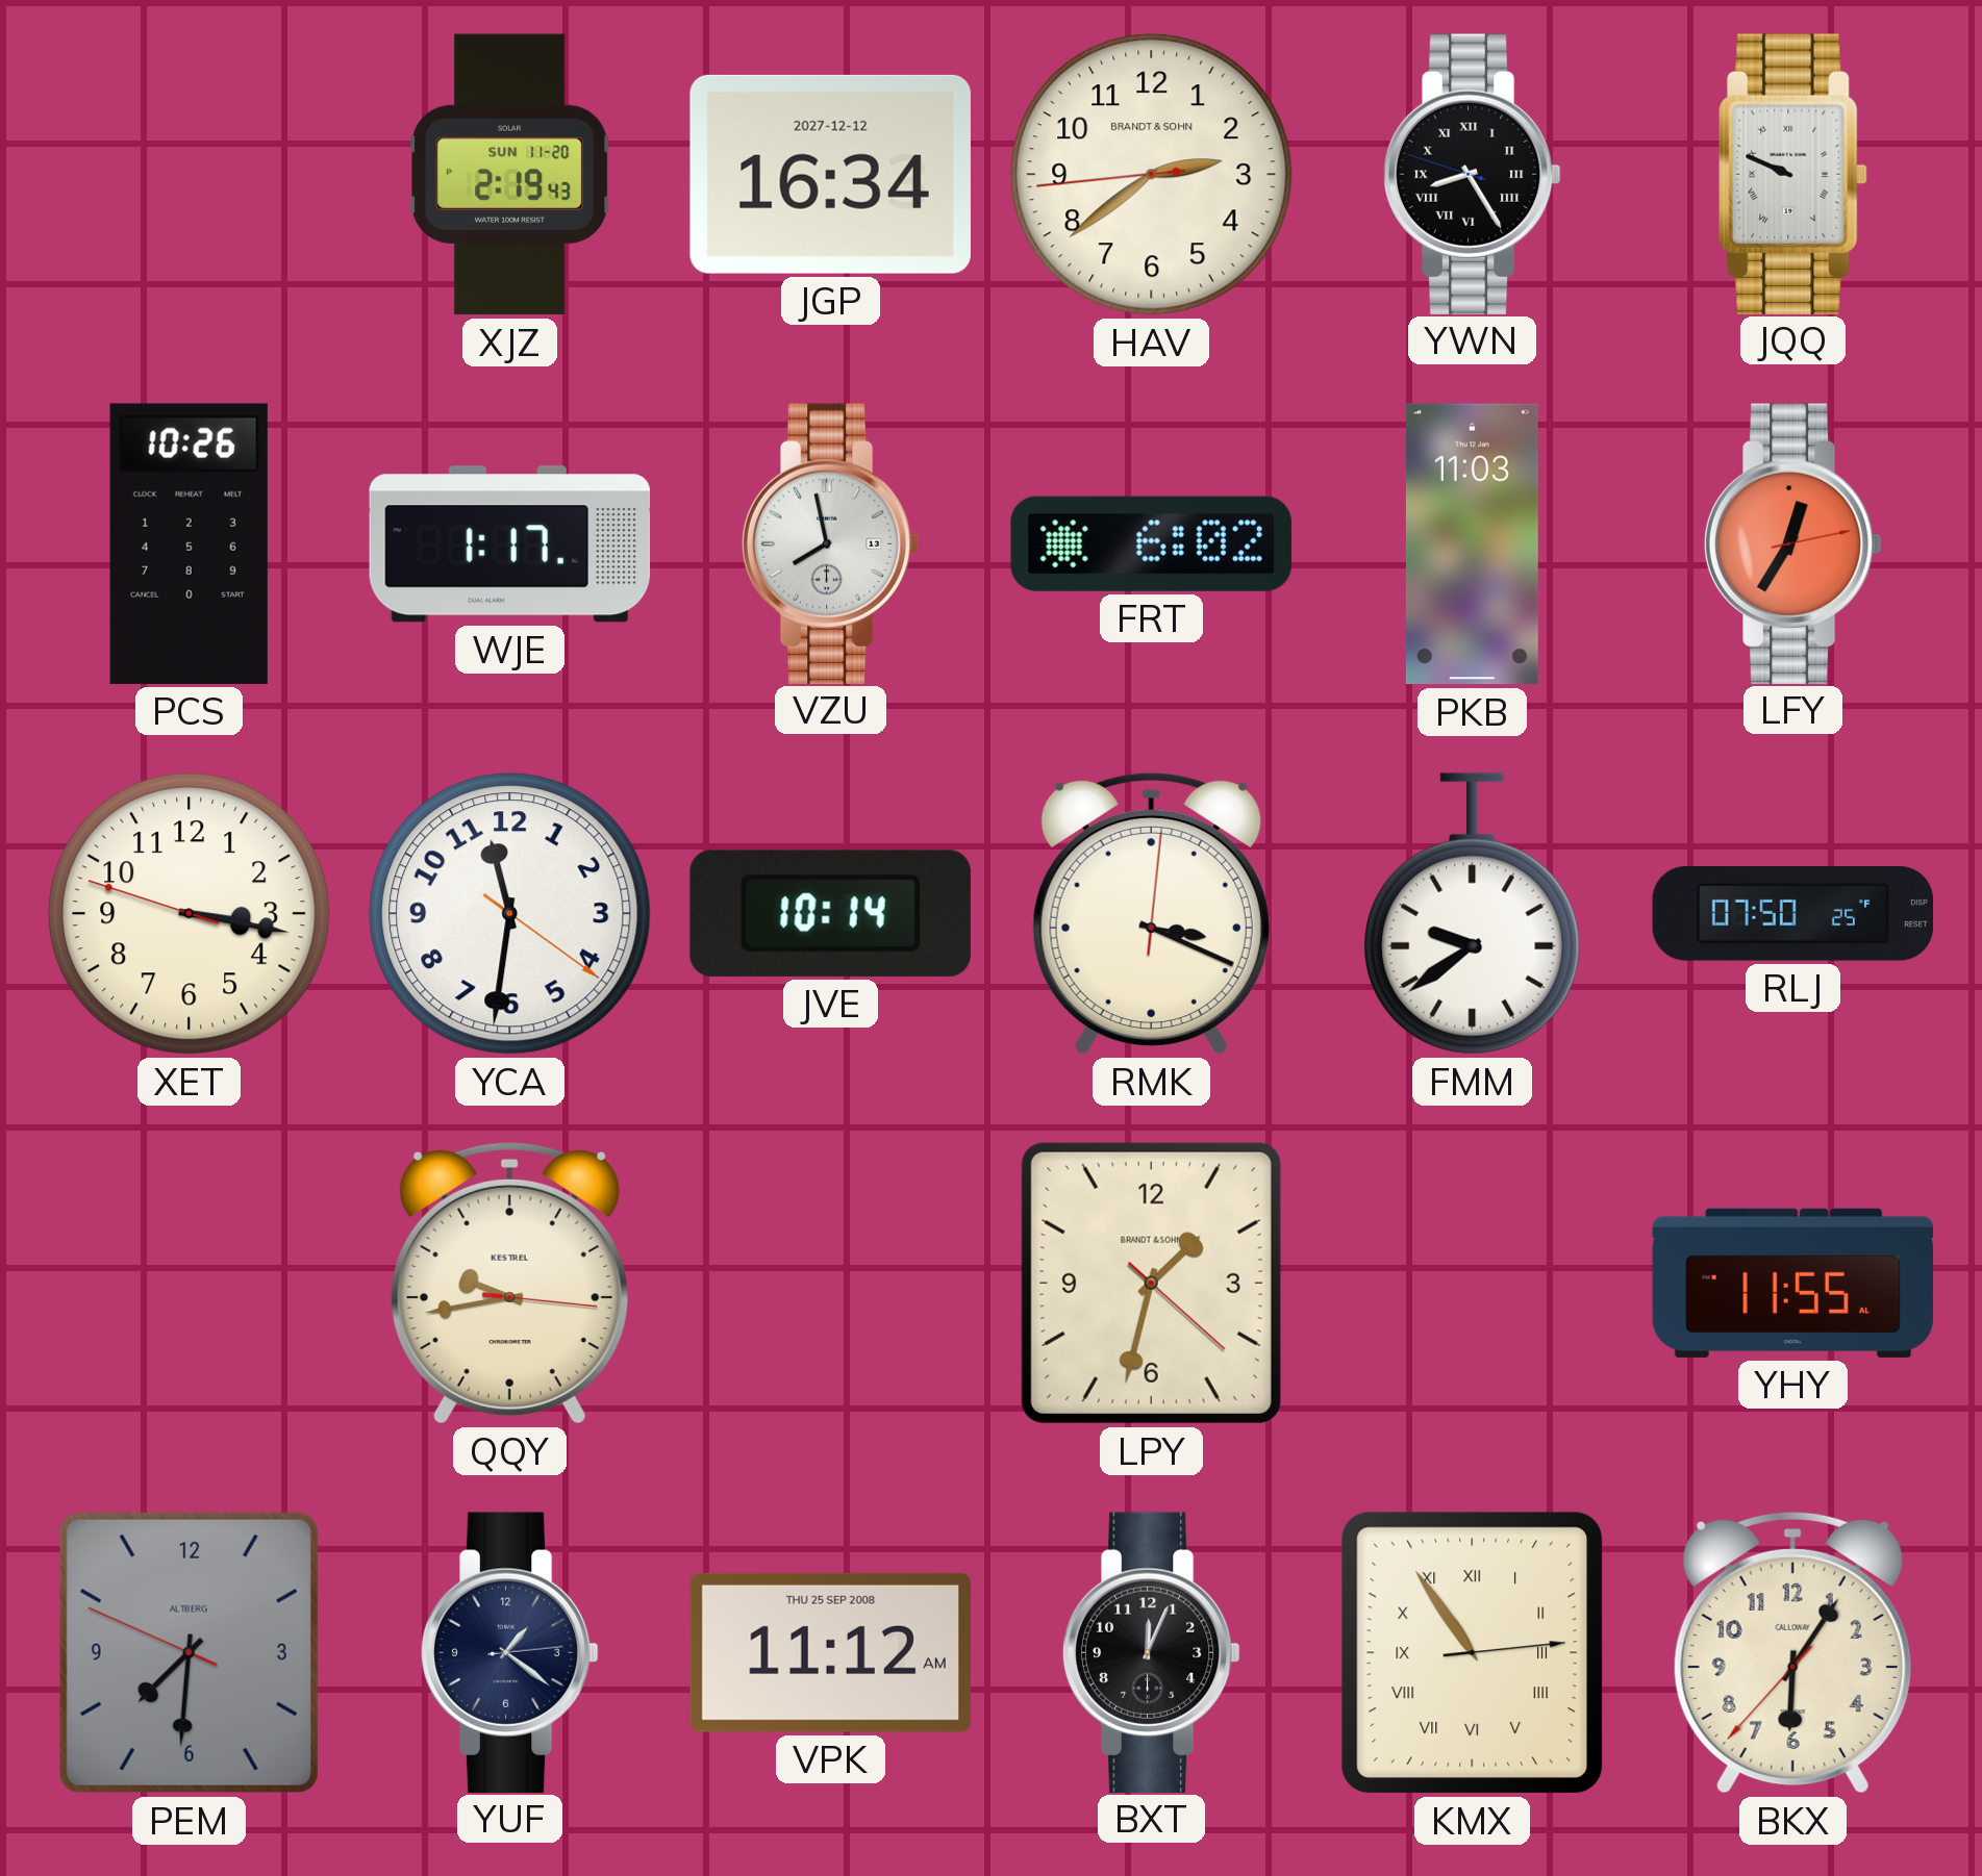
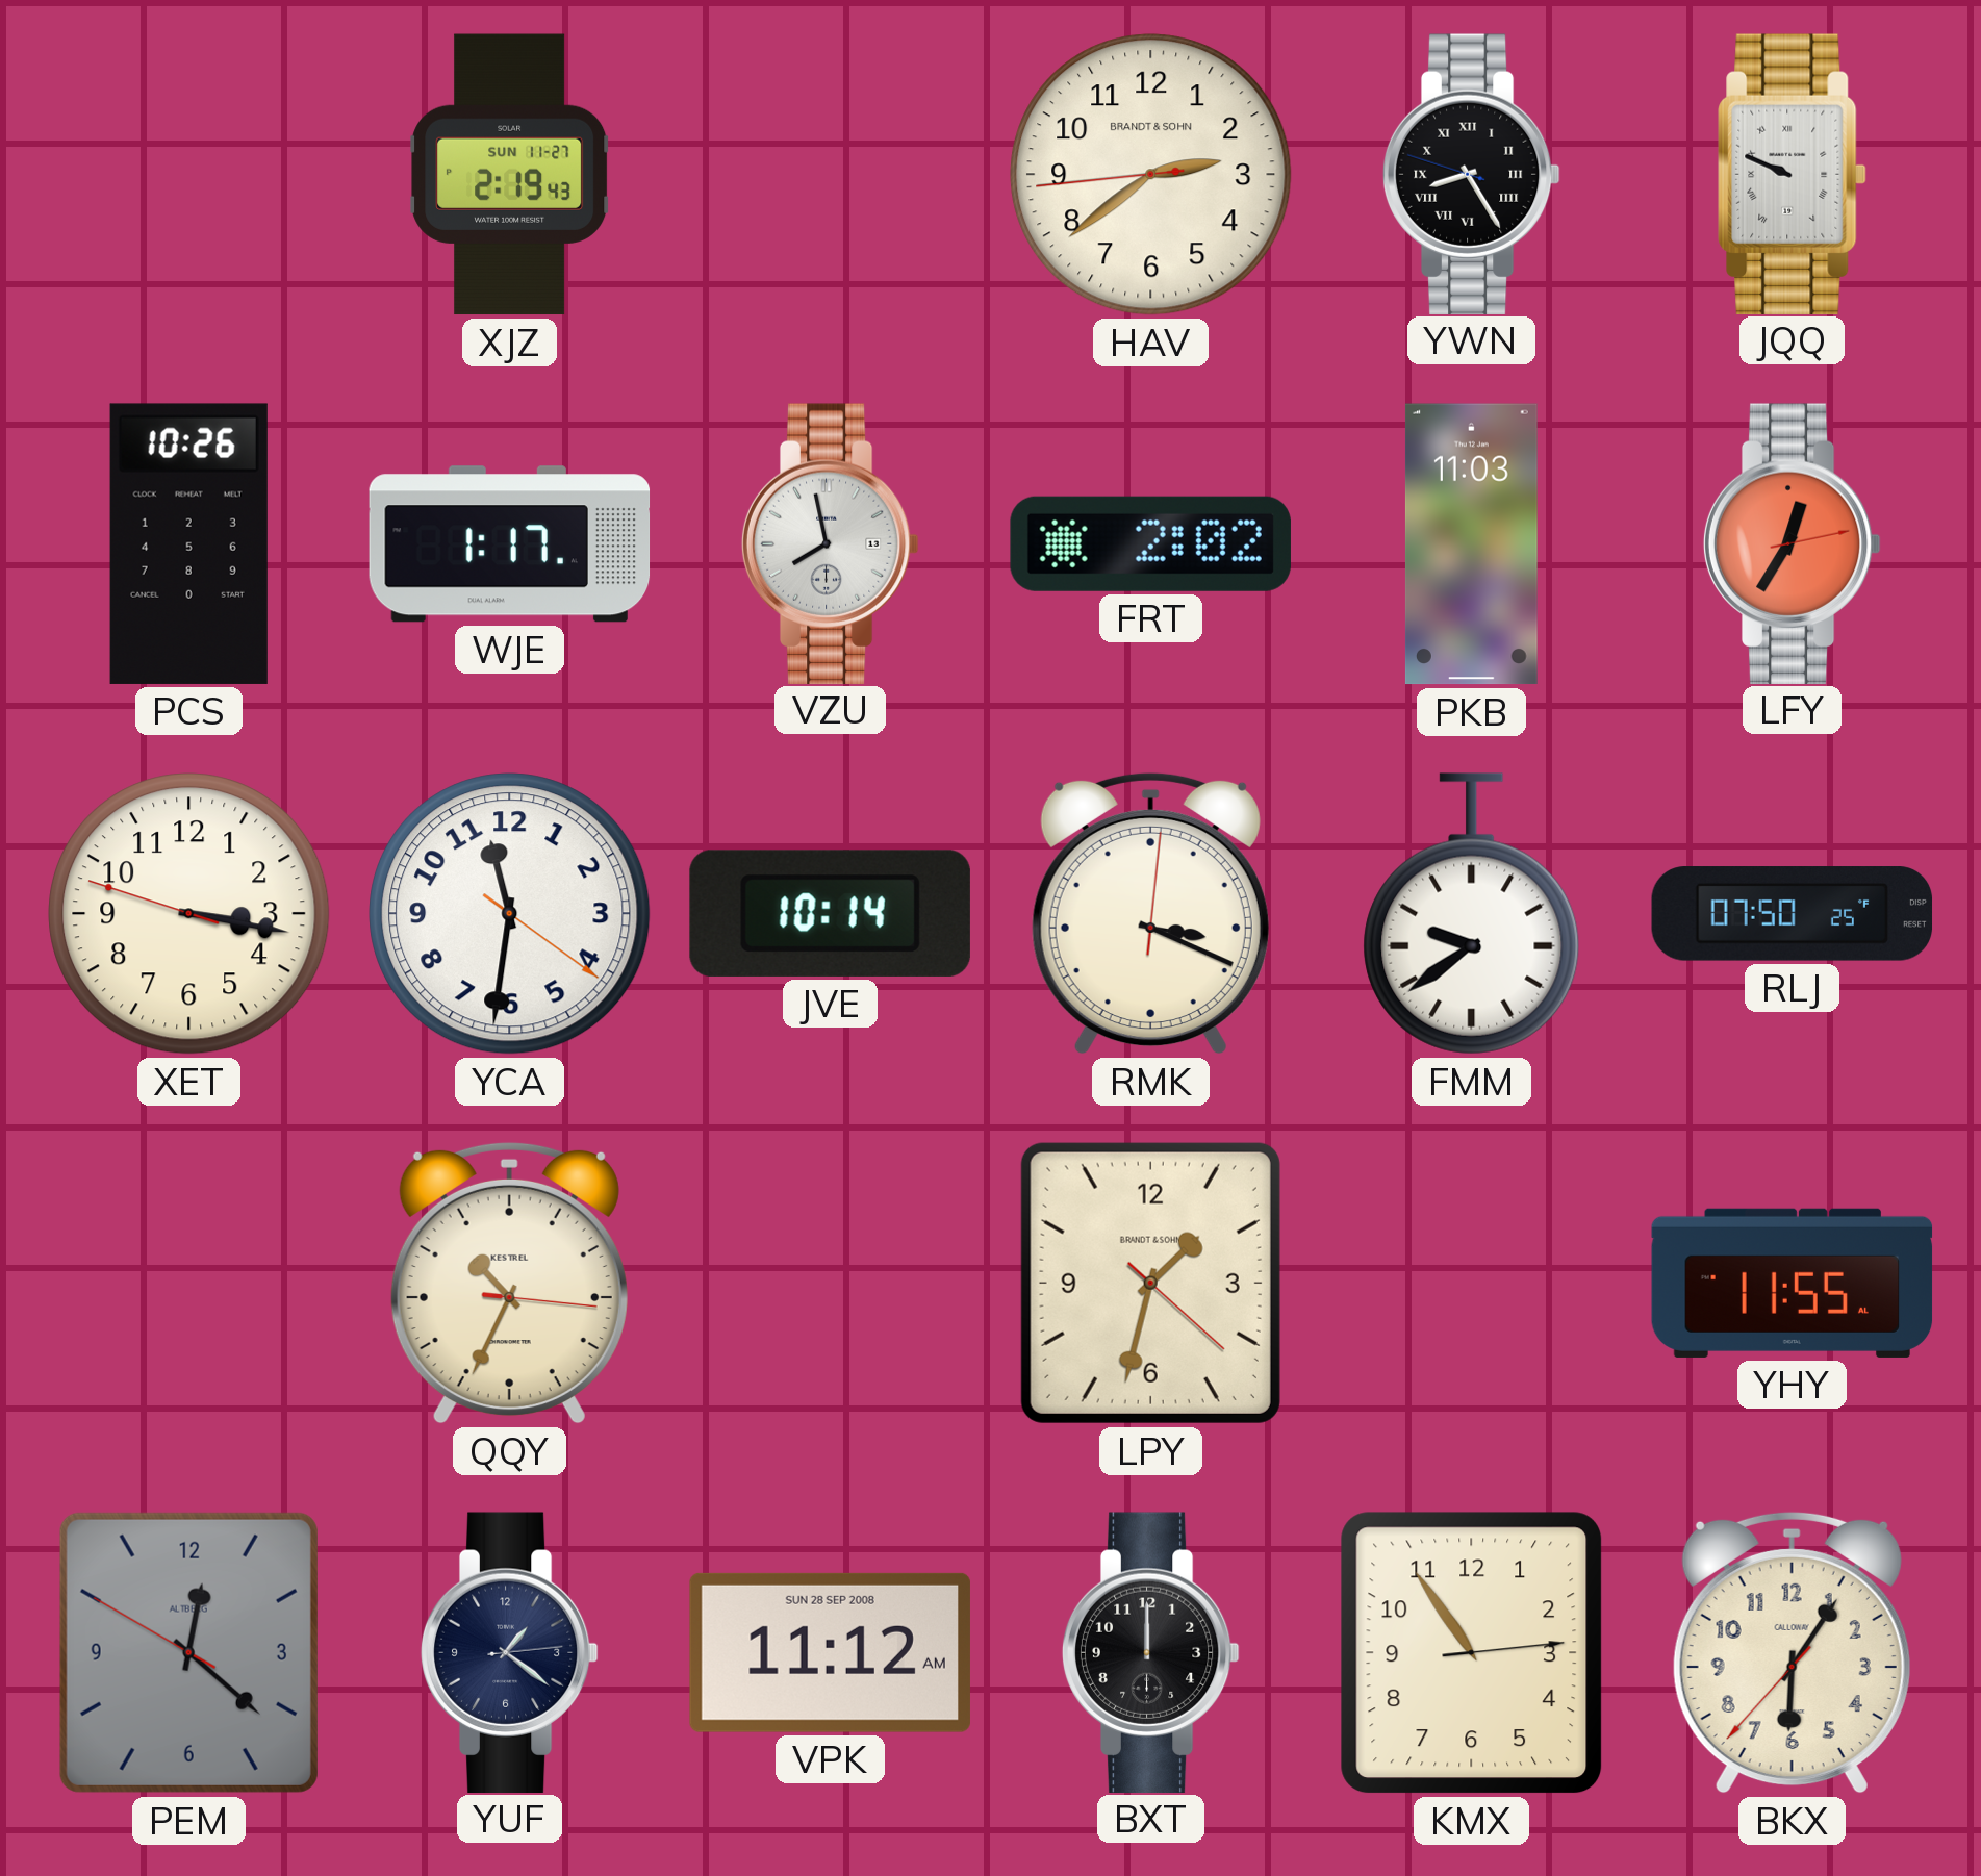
XJZ date: SUN 11-20 -> SUN 11-27
JGP: 16:34 -> none
FRT: 6:02 -> 2:02
QQY: 9:43 -> 10:34
PEM: 7:30 -> 12:21
VPK date: THU 25 SEP 2008 -> SUN 28 SEP 2008
BXT: 12:04 -> 12:00
KMX numerals: Roman -> Arabic
